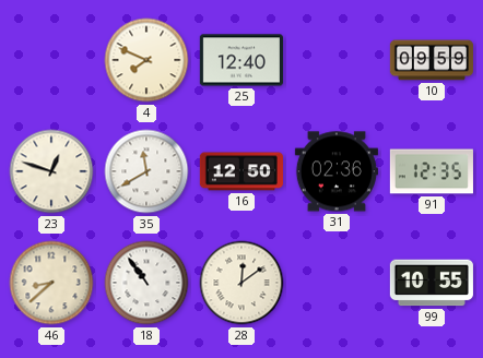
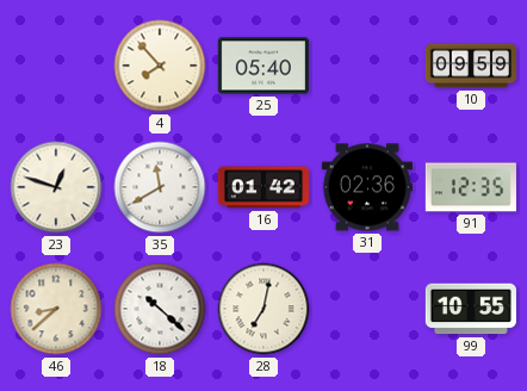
4: 7:49 -> 7:53
25: 12:40 -> 05:40
16: 12:50 -> 01:42
18: 10:54 -> 10:22
28: 12:09 -> 7:02
